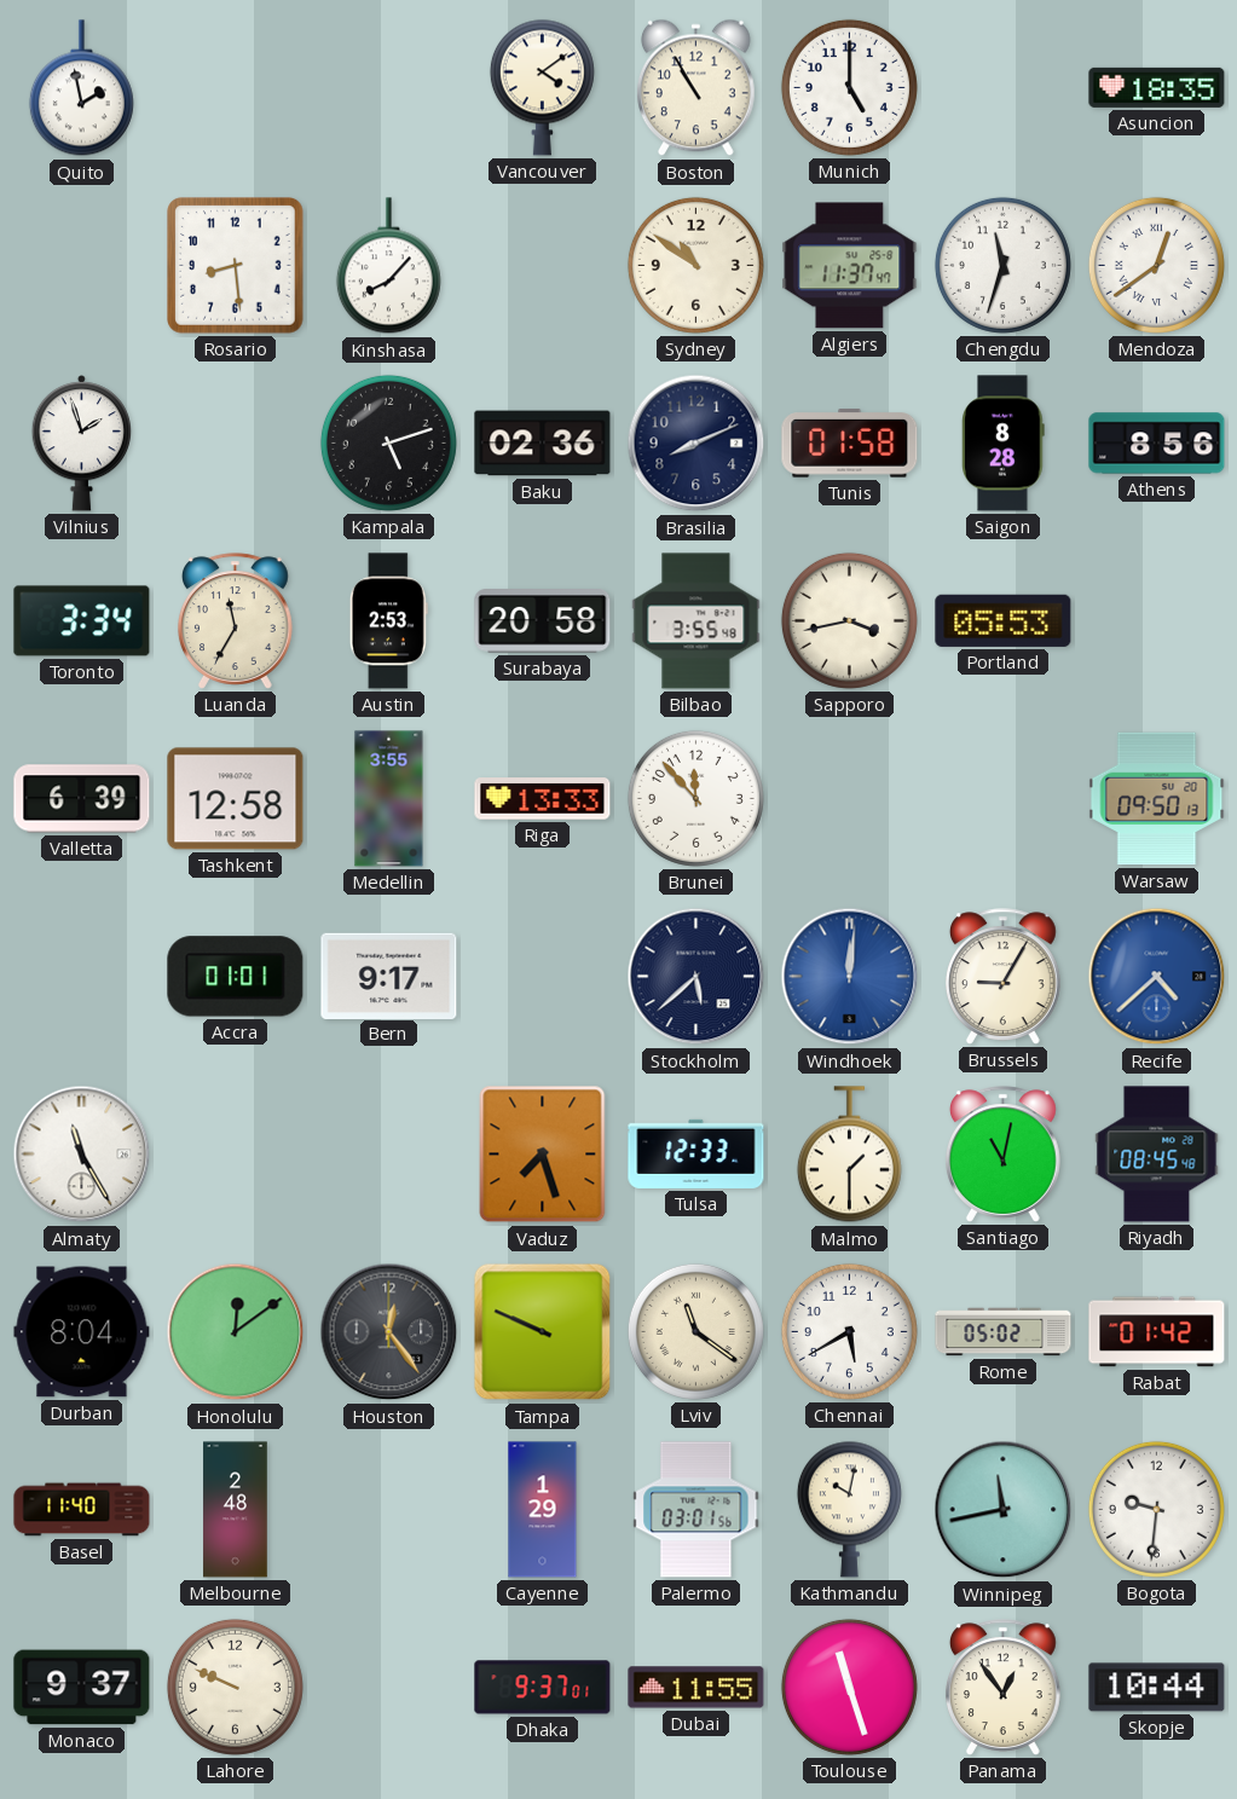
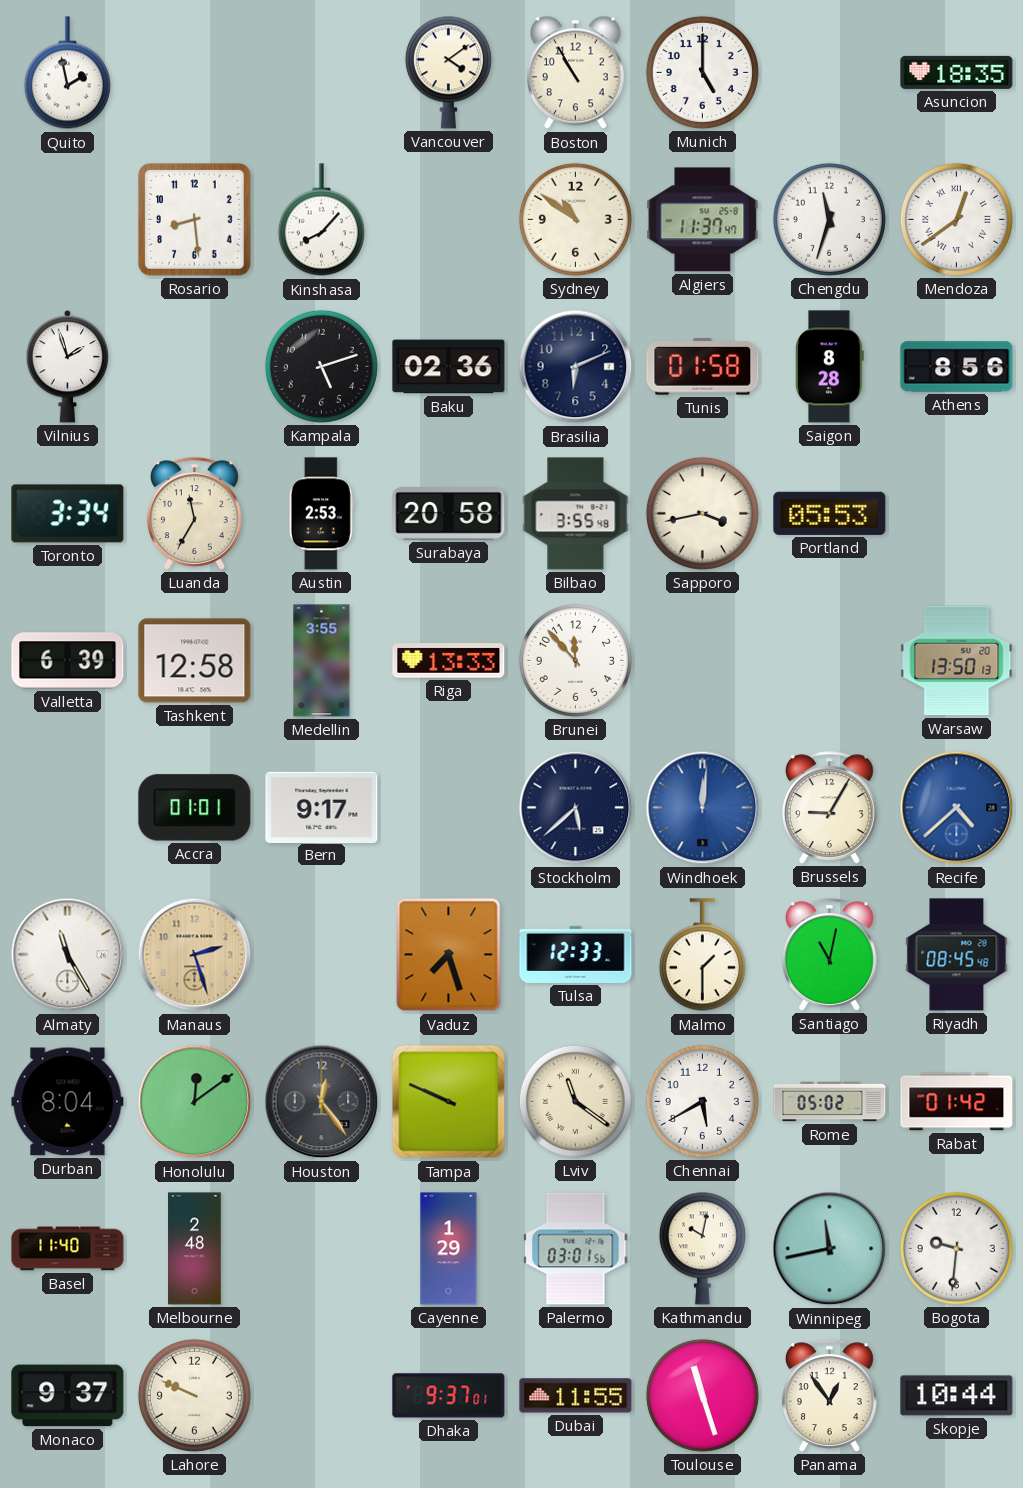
Brasilia: 8:11 -> 6:11
Warsaw: 09:50 -> 13:50
Manaus: none -> 2:27
